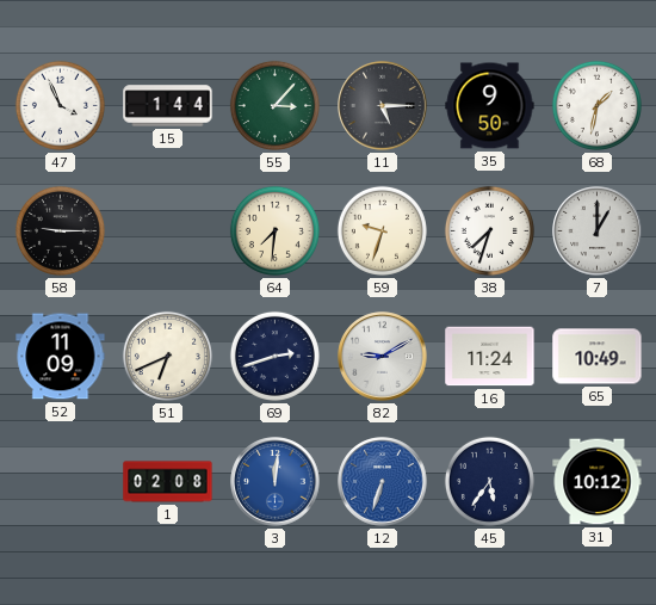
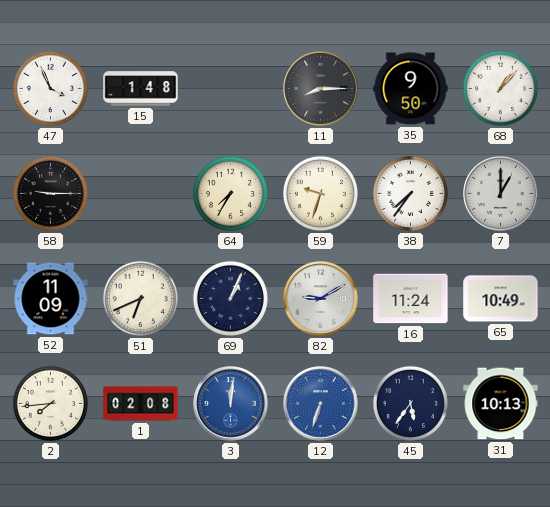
15: 1:44 -> 1:48
55: 3:07 -> none
11: 5:15 -> 8:15
68: 1:32 -> 1:07
64: 7:31 -> 7:35
38: 7:33 -> 7:36
69: 2:42 -> 1:04
2: none -> 7:44
31: 10:12 -> 10:13
